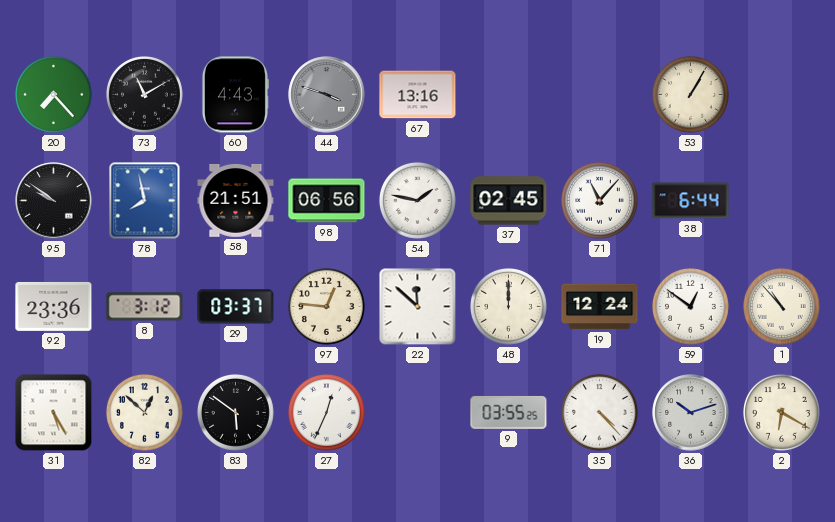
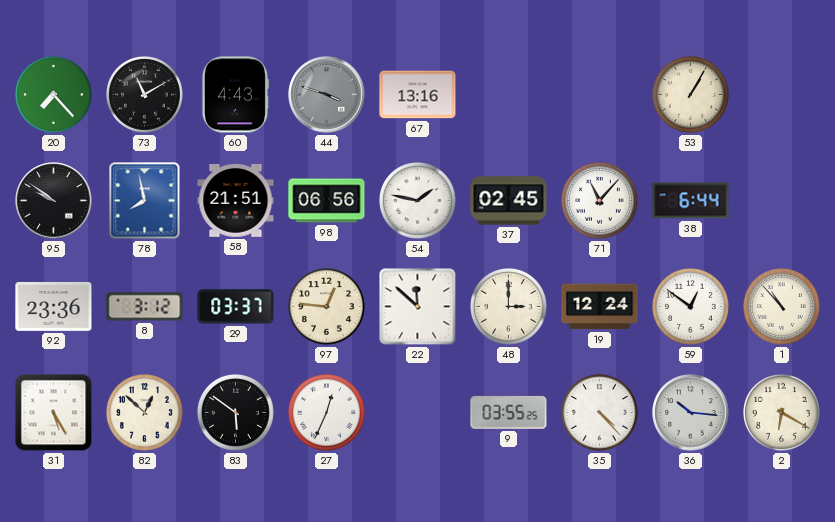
48: 12:00 -> 3:00
36: 10:12 -> 10:16
